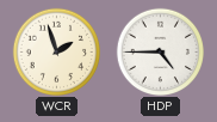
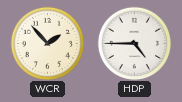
WCR: 1:57 -> 1:53
